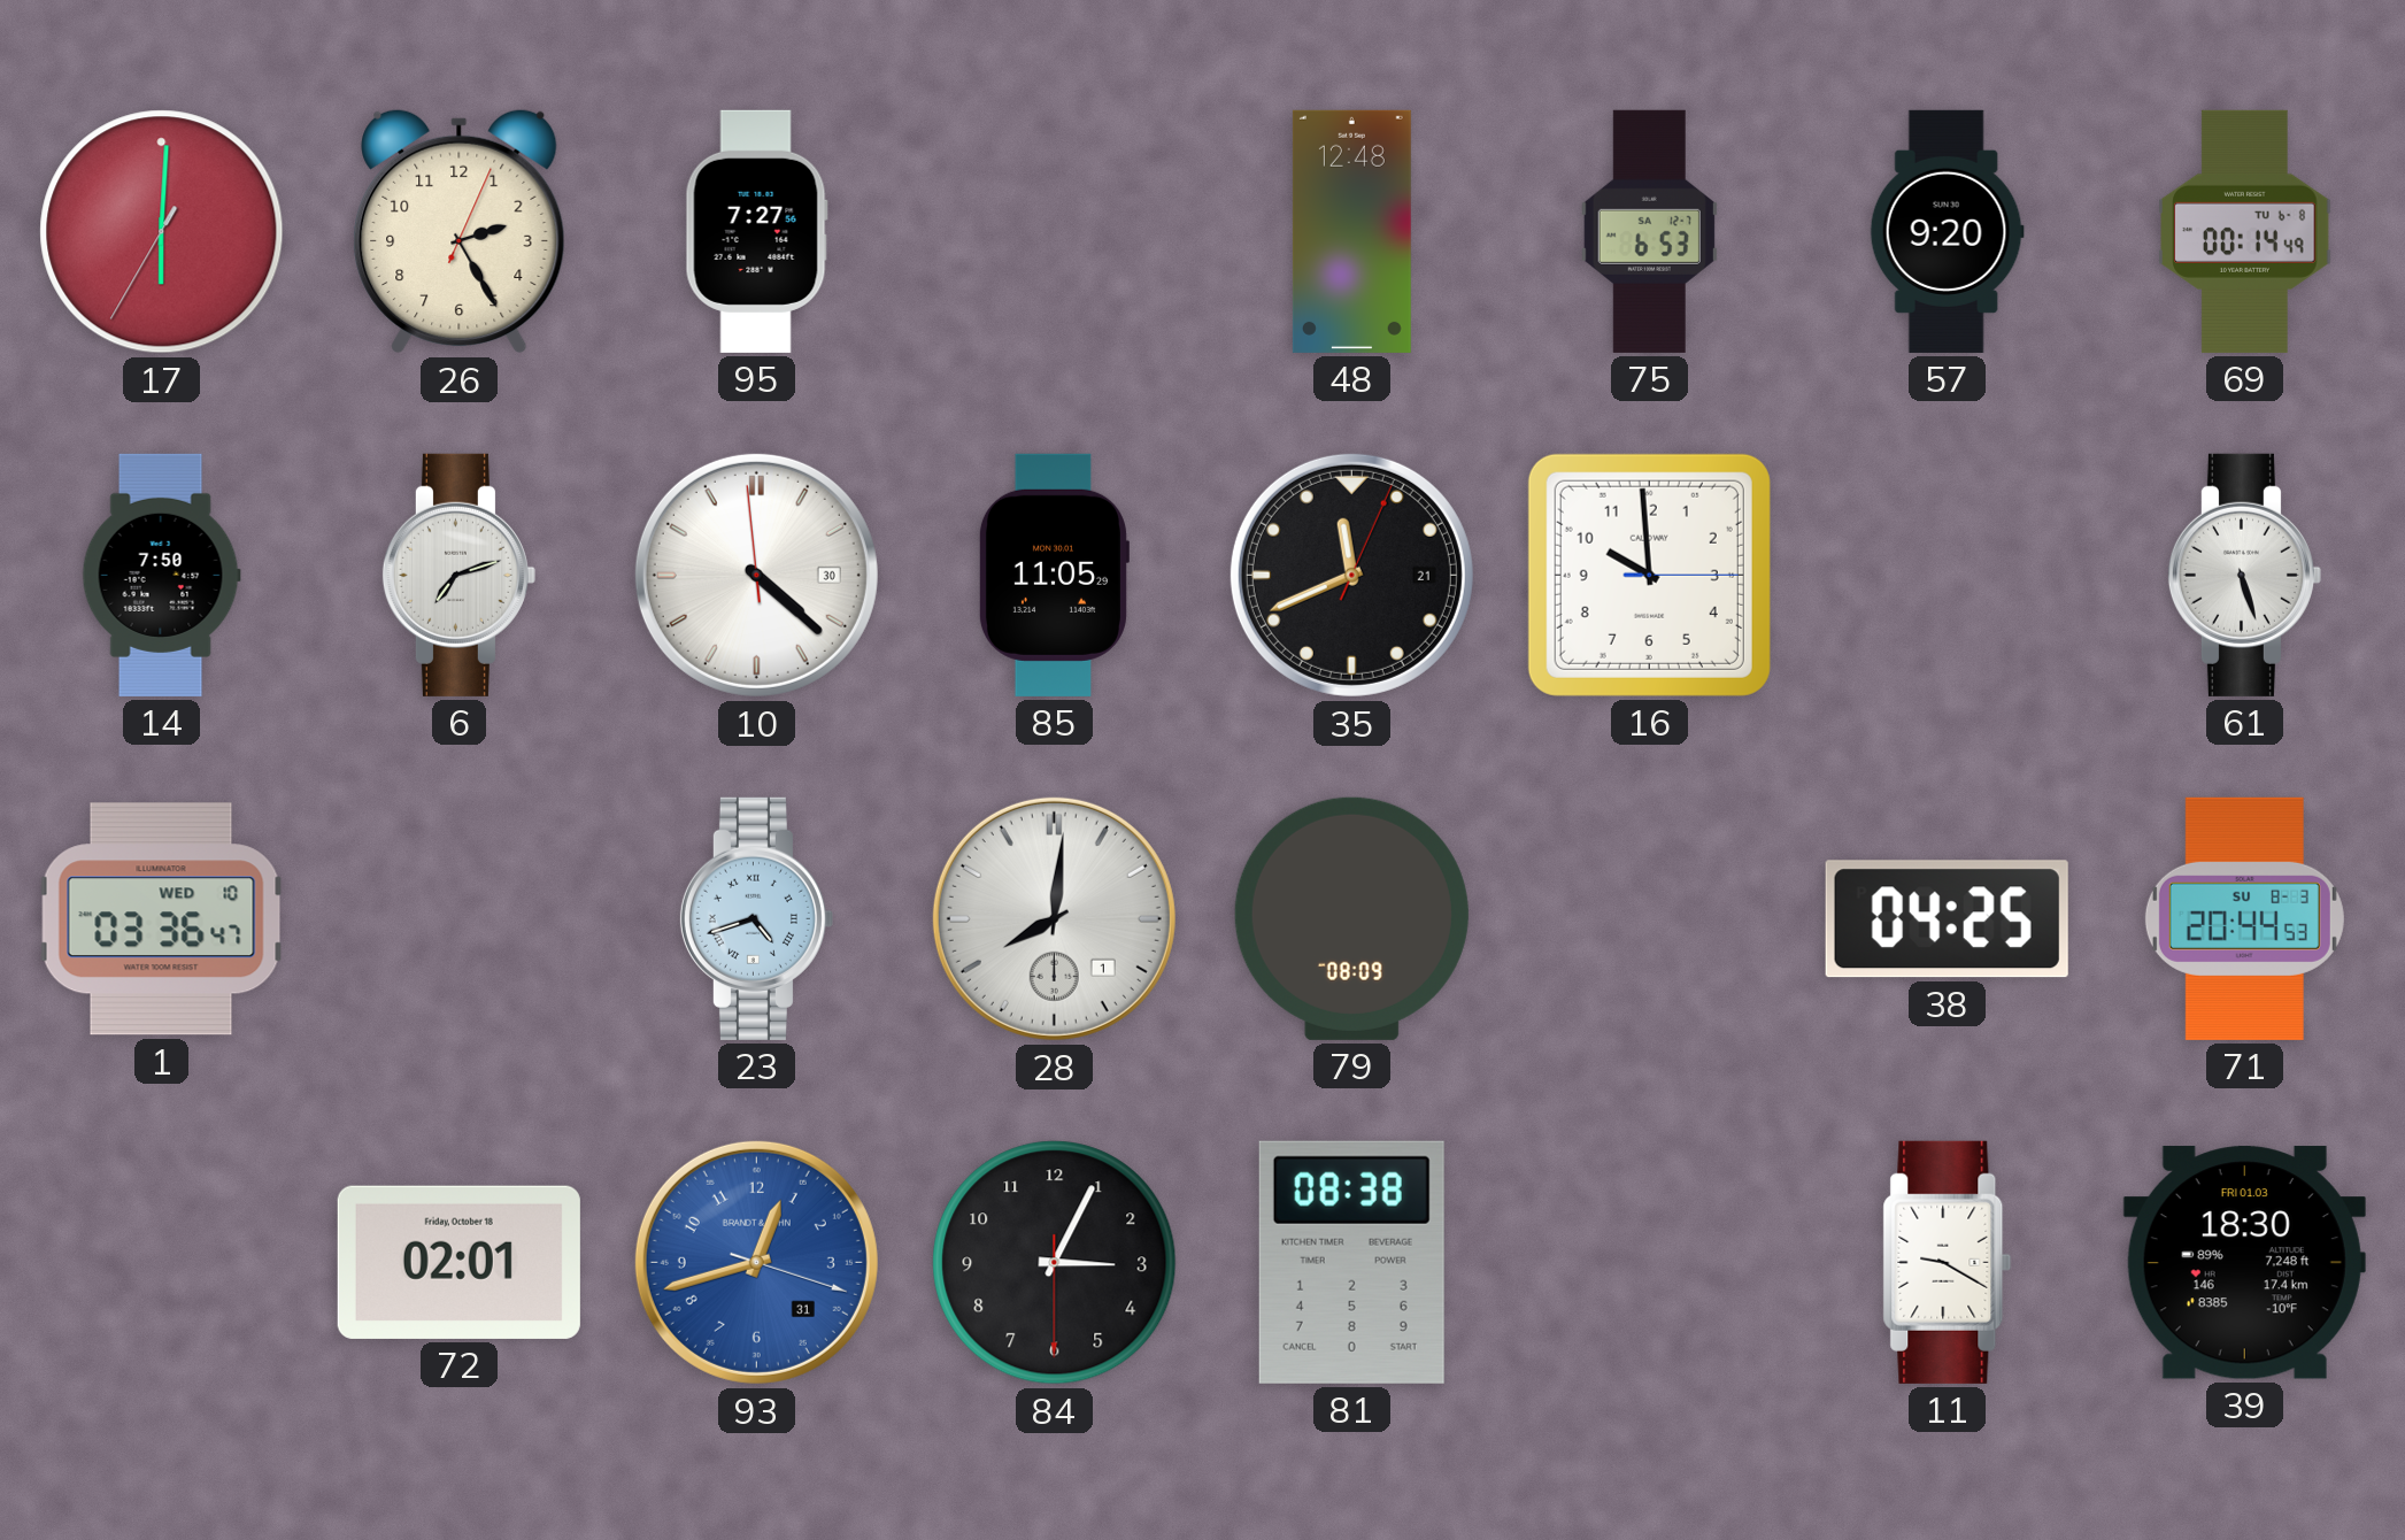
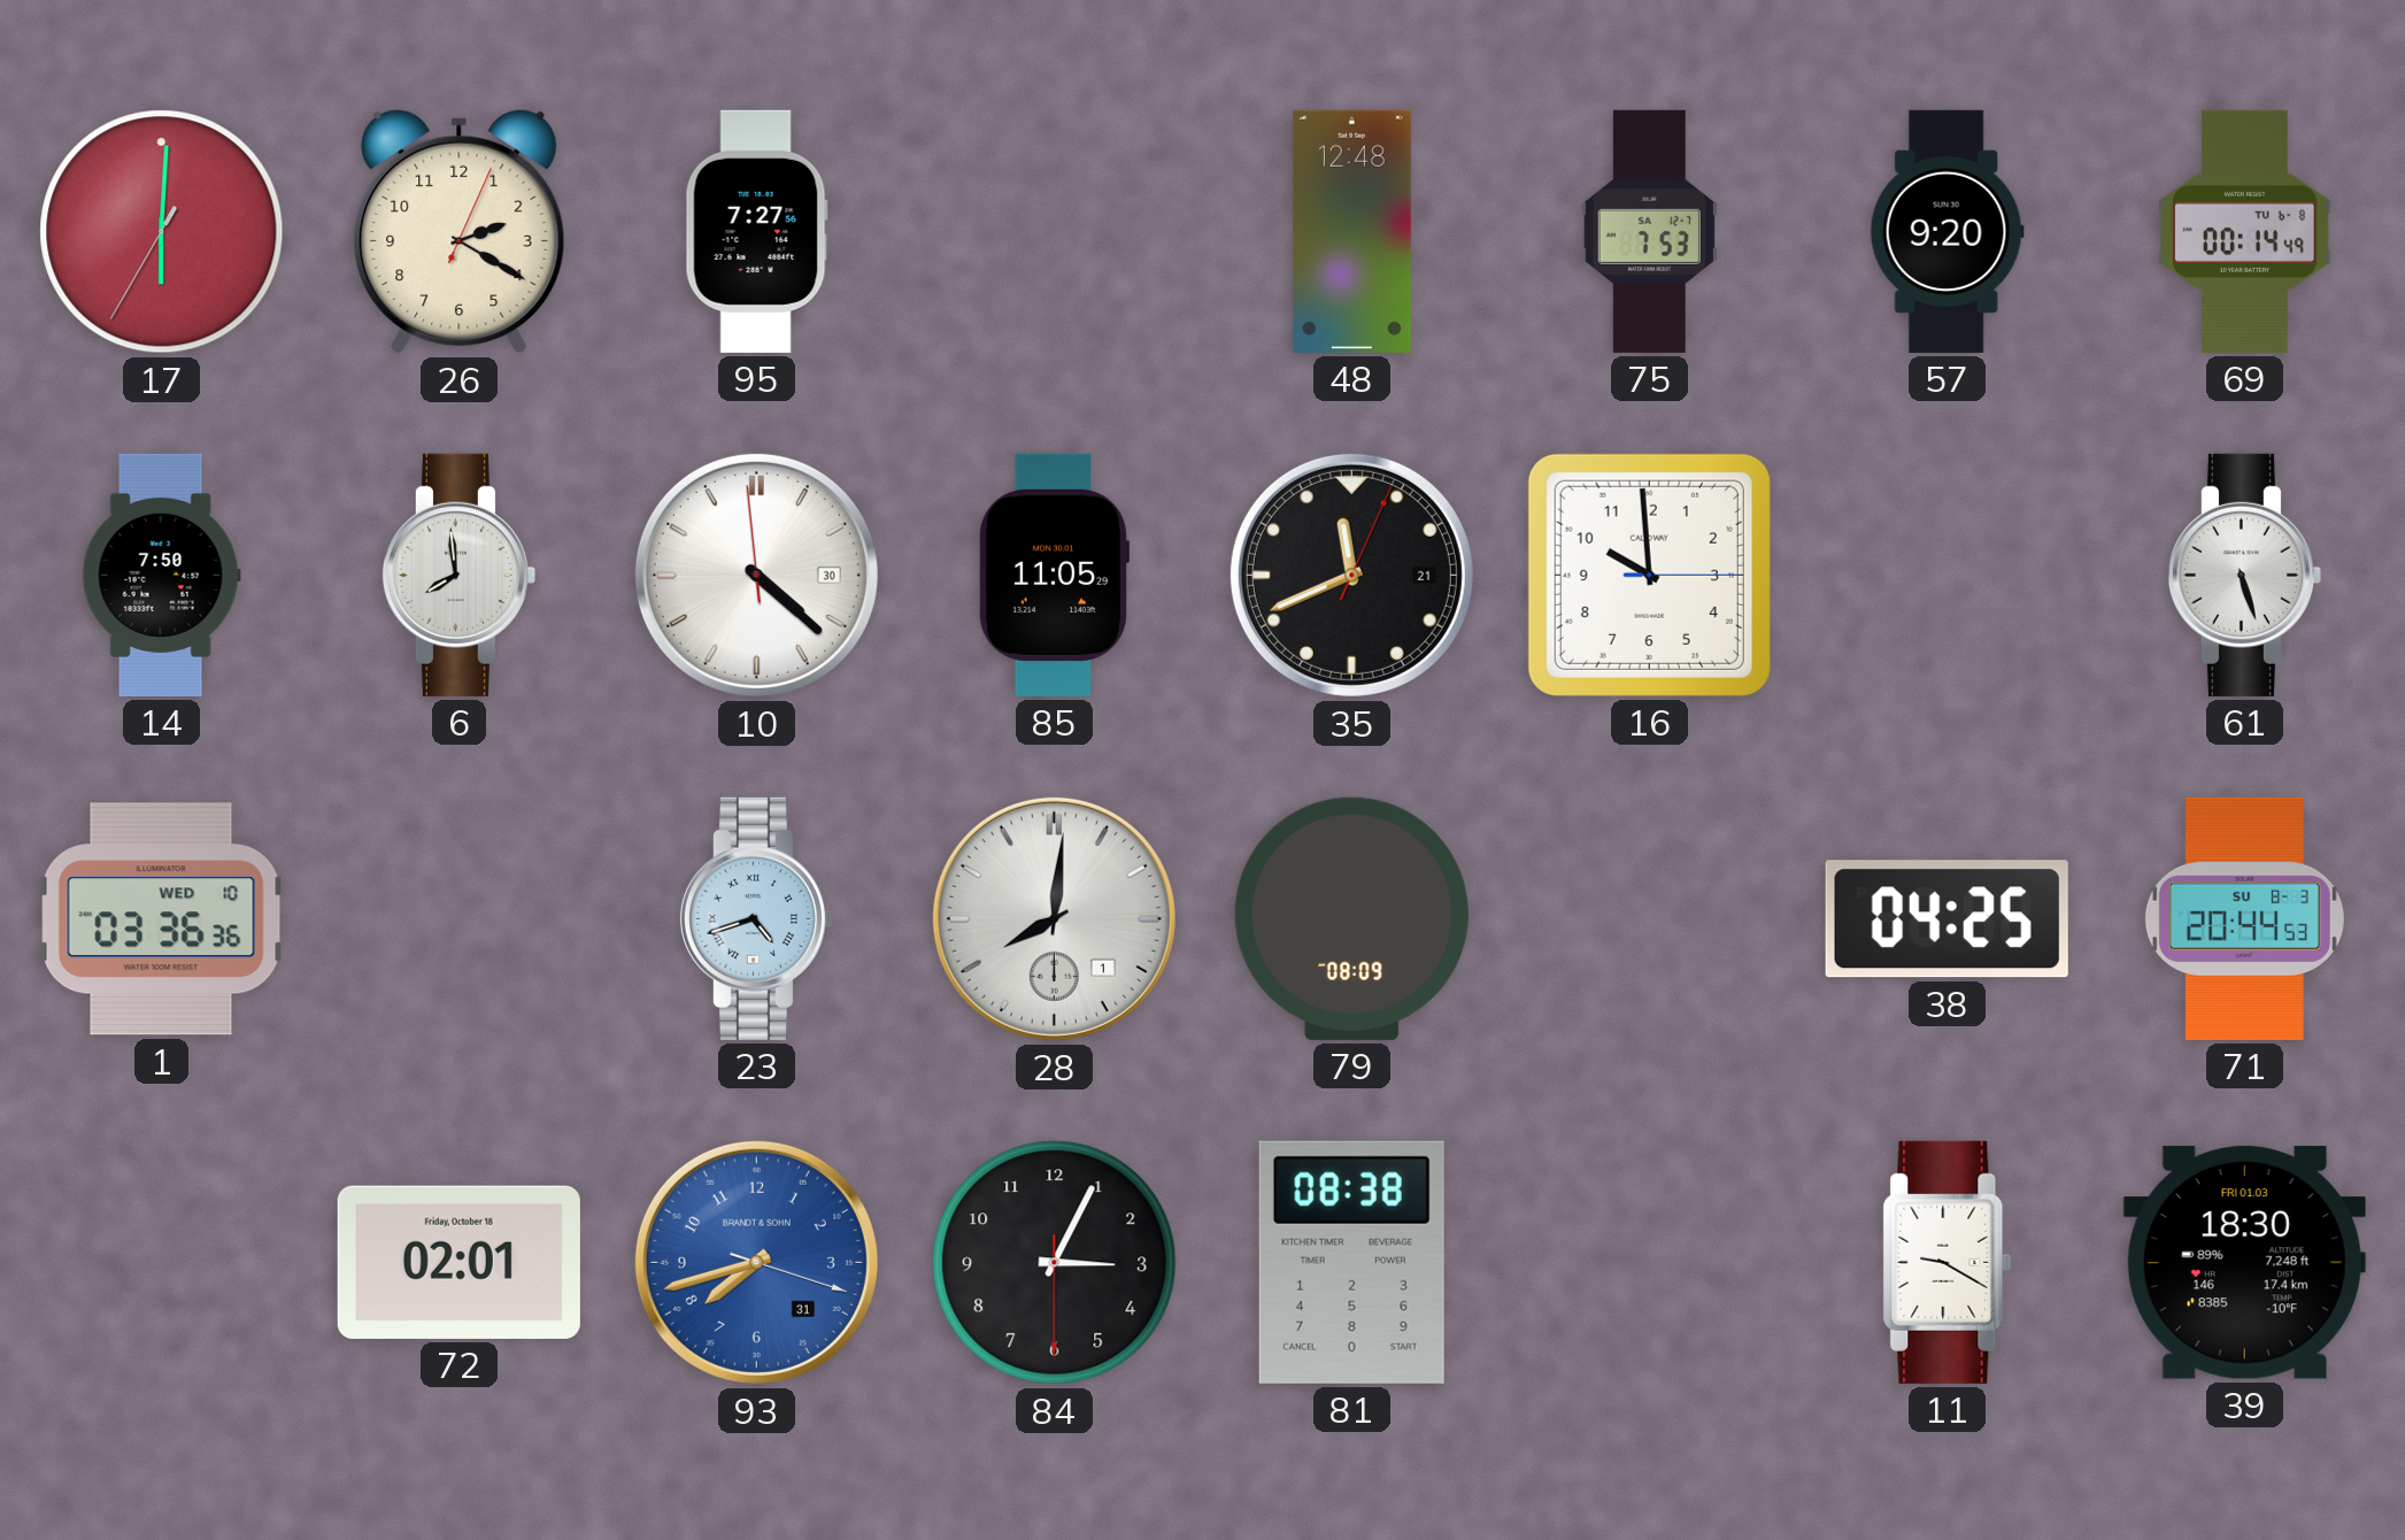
26: 2:25 -> 2:20
75: 6:53 -> 7:53
6: 7:12 -> 7:59
1: 03:36:47 -> 03:36:36
93: 12:42 -> 7:42
